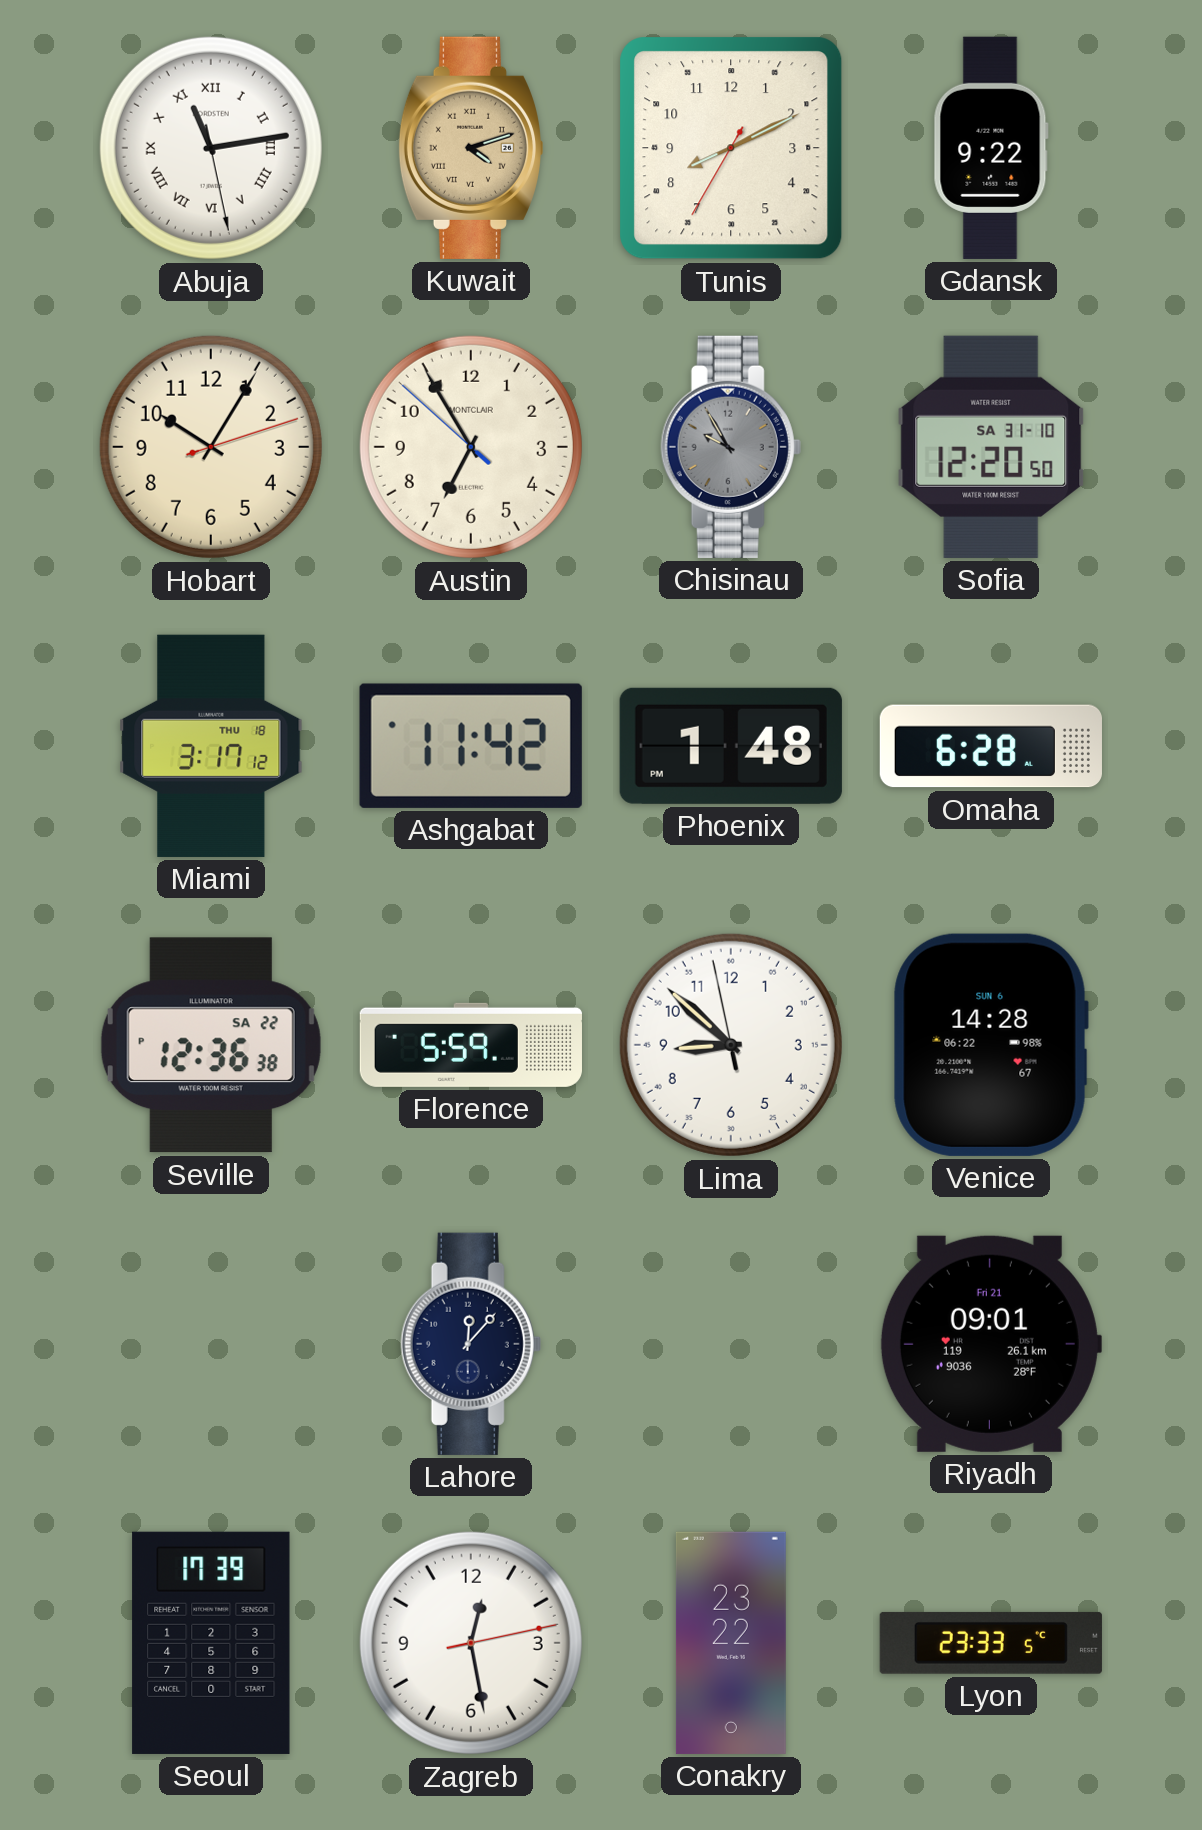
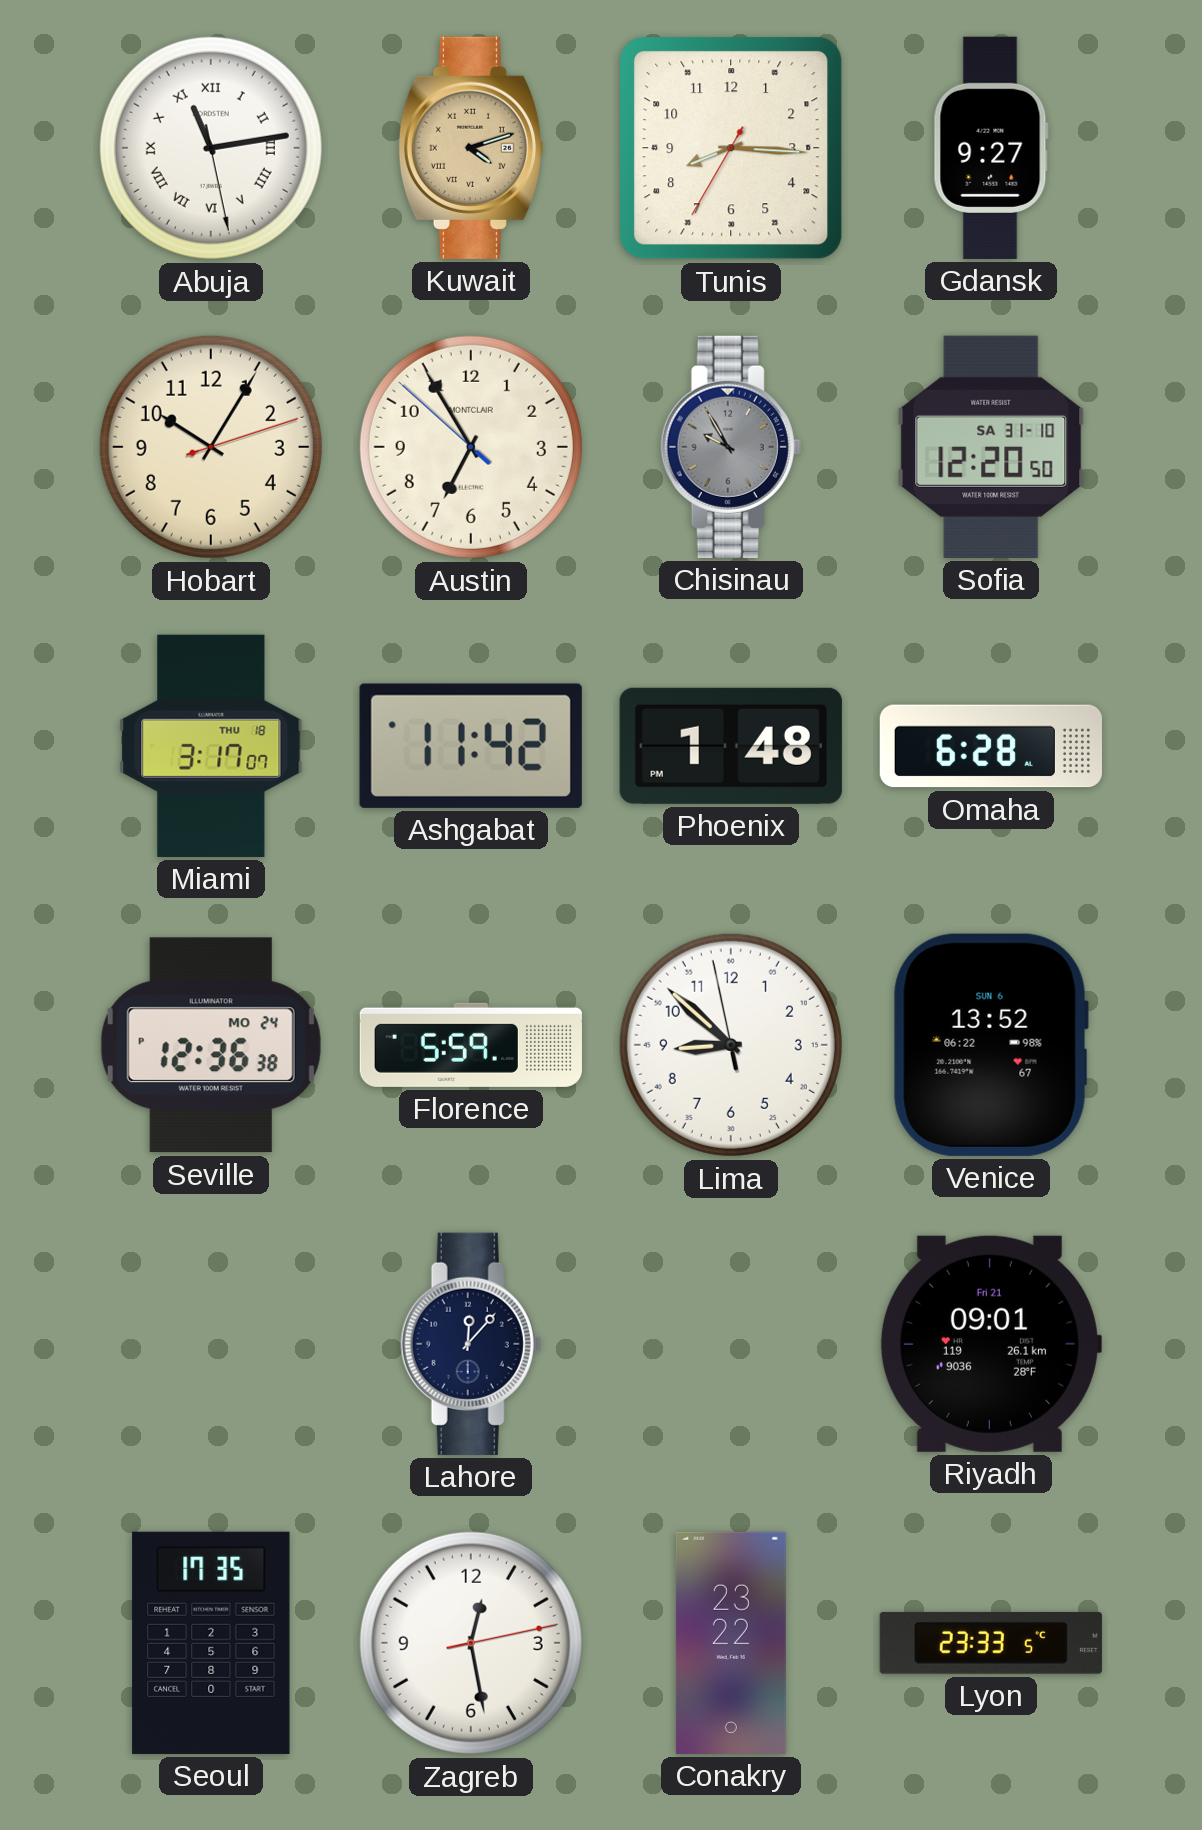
Tunis: 8:10 -> 8:15
Gdansk: 9:22 -> 9:27
Miami: 3:17:12 -> 3:17:07
Seville date: SA 22 -> MO 24
Venice: 14:28 -> 13:52
Seoul: 17:39 -> 17:35
